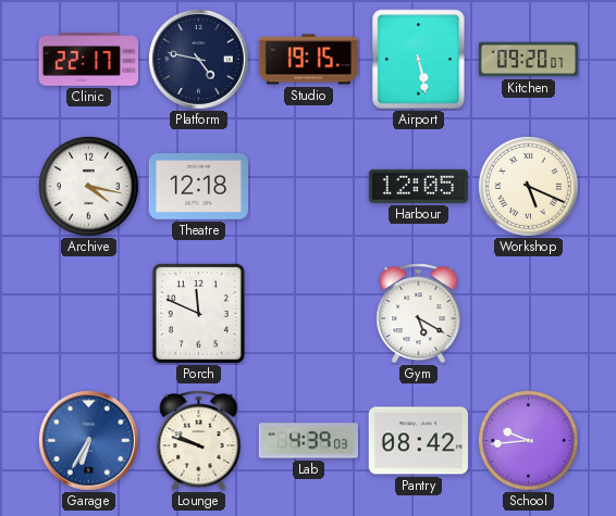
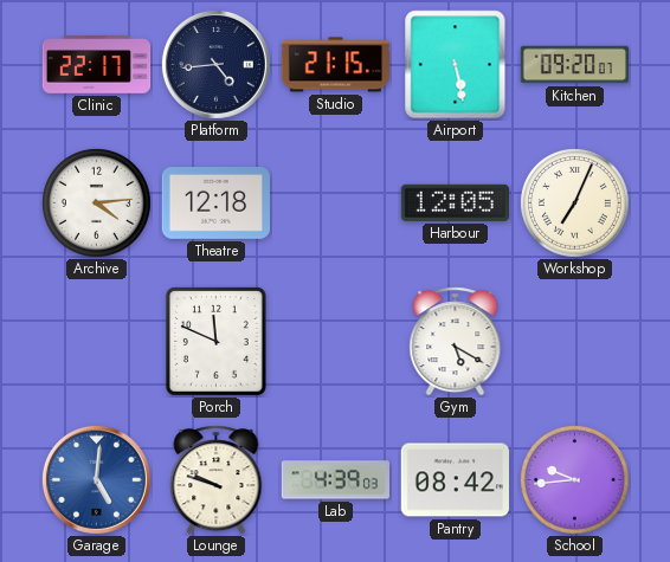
Platform: 4:47 -> 4:44
Studio: 19:15 -> 21:15
Archive: 4:17 -> 4:14
Workshop: 5:19 -> 7:04
Garage: 6:35 -> 5:01
